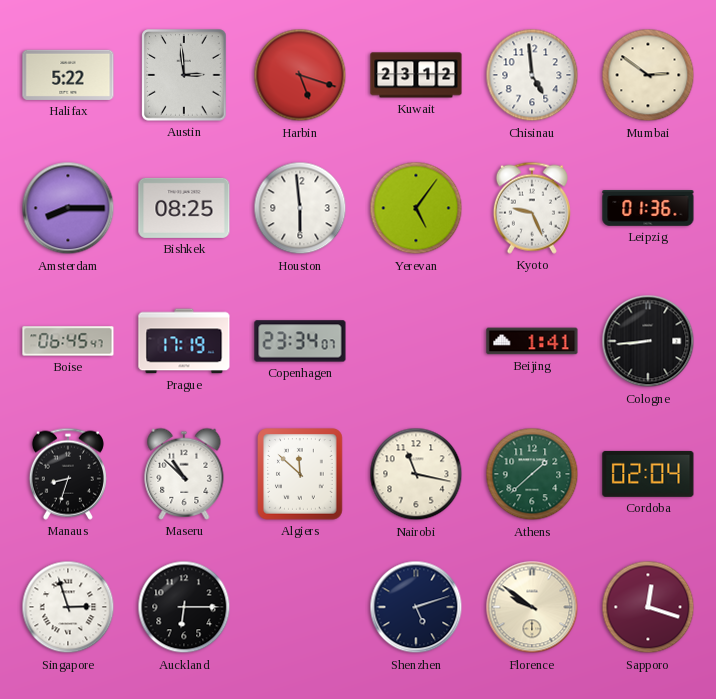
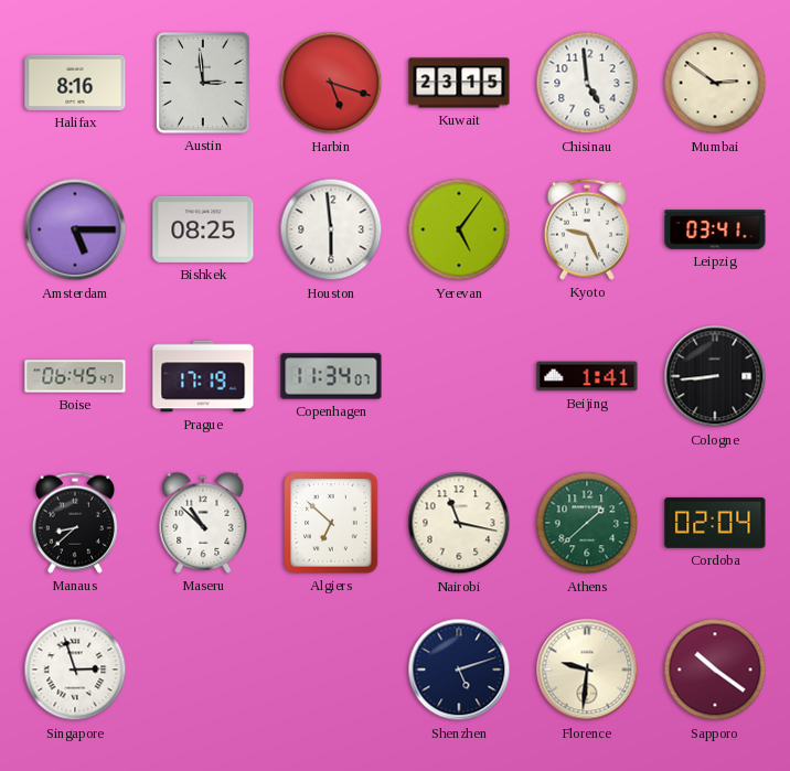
Halifax: 5:22 -> 8:16
Kuwait: 23:12 -> 23:15
Amsterdam: 8:15 -> 5:15
Leipzig: 01:36 -> 03:41
Copenhagen: 23:34 -> 11:34
Manaus: 8:33 -> 8:38
Algiers: 11:52 -> 6:52
Auckland: 6:15 -> none
Florence: 9:51 -> 9:31
Sapporo: 12:18 -> 10:21
